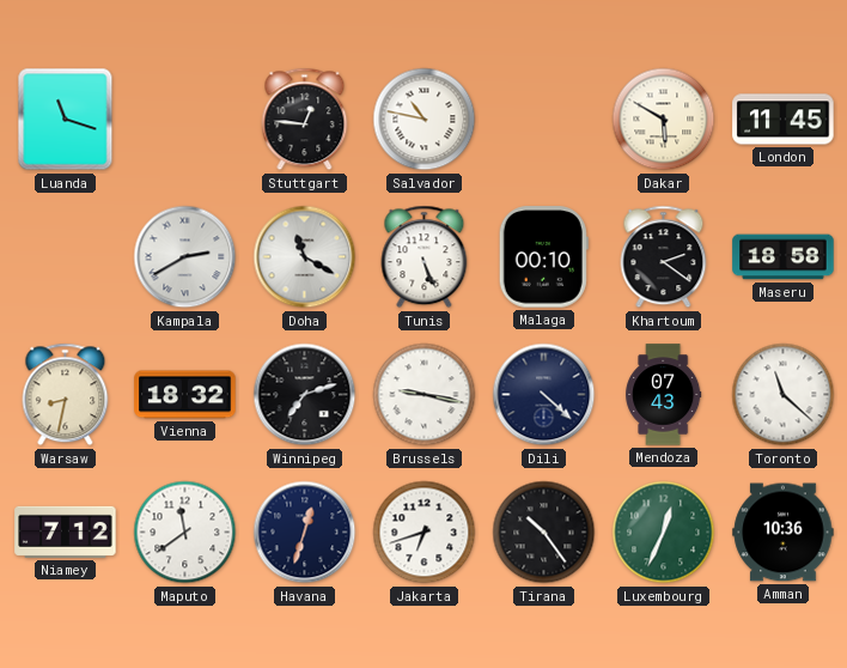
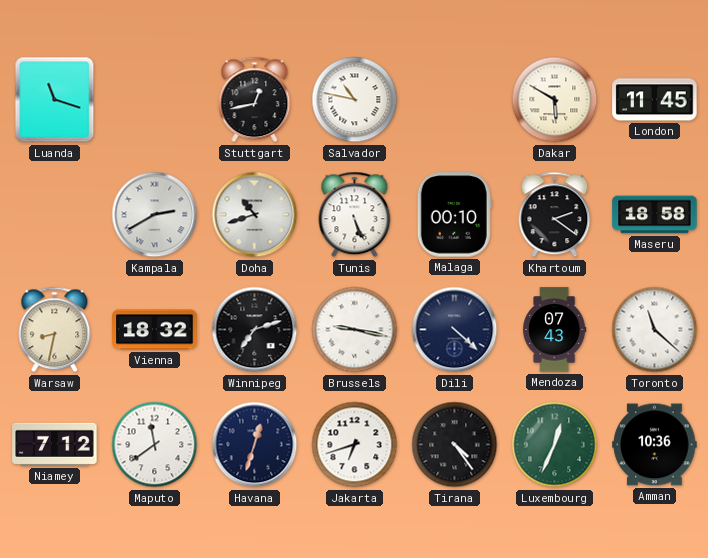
Stuttgart: 12:46 -> 12:43
Doha: 11:20 -> 10:42
Tirana: 10:24 -> 4:24
